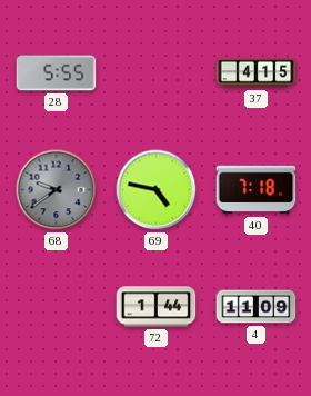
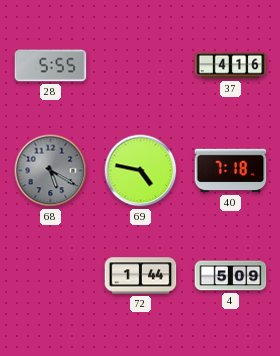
37: 4:15 -> 4:16
68: 9:39 -> 5:20
4: 11:09 -> 5:09
